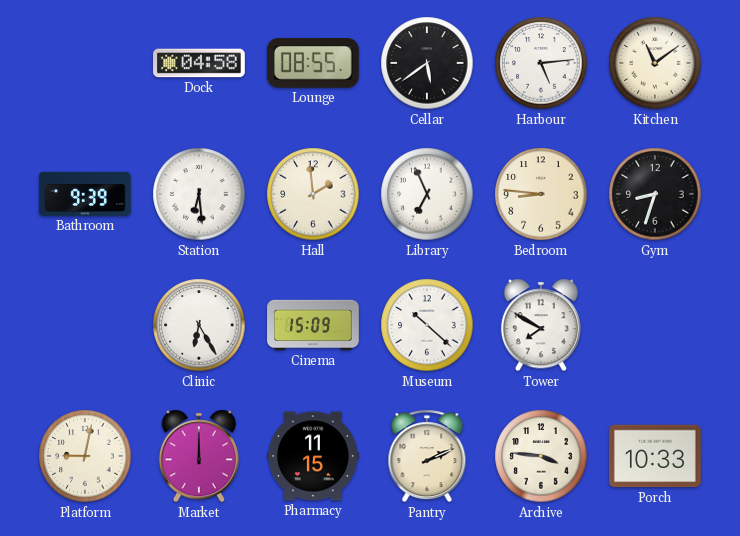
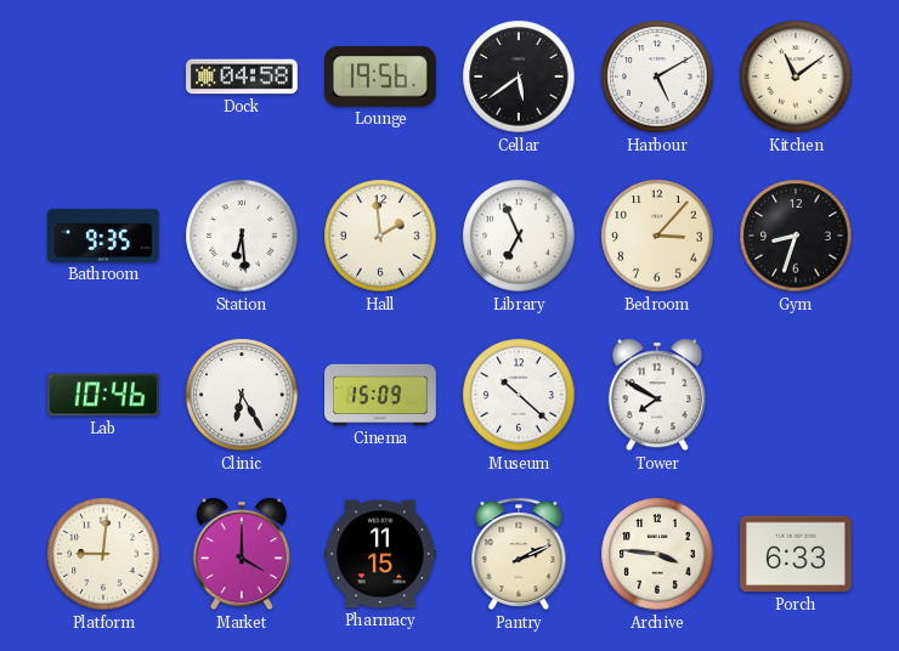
Lounge: 08:55 -> 19:56
Harbour: 5:14 -> 5:10
Bathroom: 9:39 -> 9:35
Bedroom: 8:46 -> 3:07
Lab: none -> 10:46
Platform: 9:02 -> 9:01
Market: 12:00 -> 4:00
Porch: 10:33 -> 6:33
